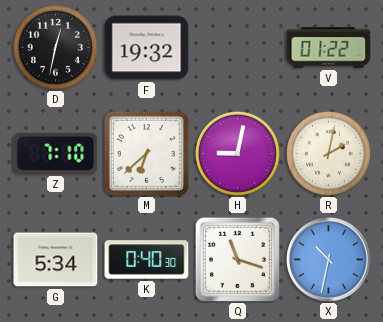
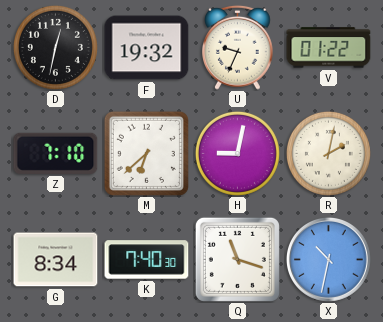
U: none -> 9:34
G: 5:34 -> 8:34
K: 0:40 -> 7:40
